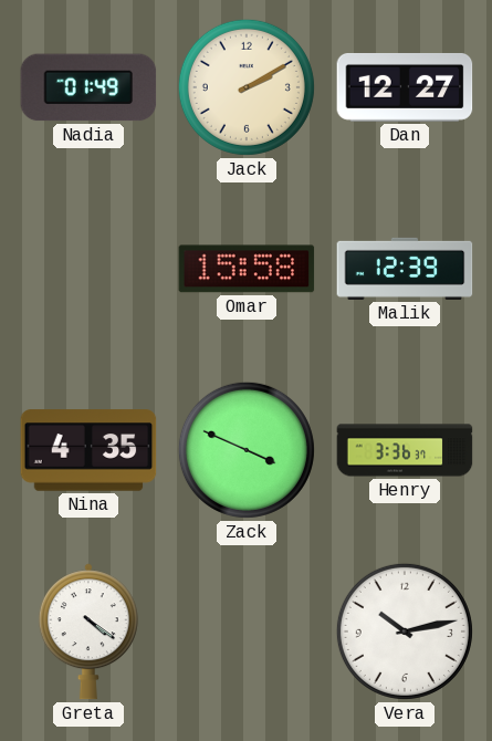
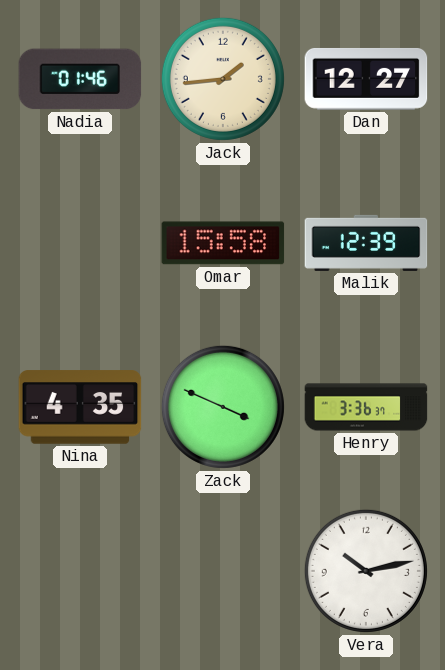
Nadia: 01:49 -> 01:46
Jack: 2:10 -> 1:44
Greta: 4:21 -> none
